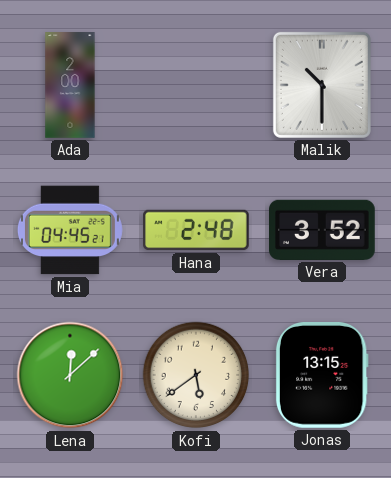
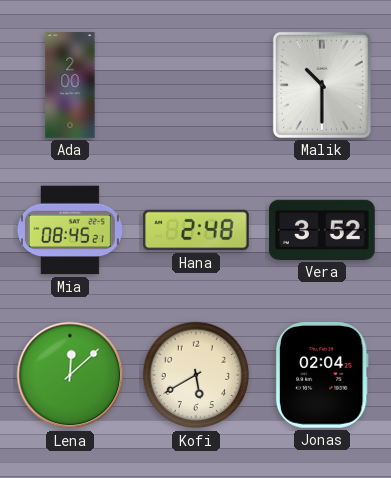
Mia: 04:45 -> 08:45
Kofi: 5:39 -> 5:40
Jonas: 13:15 -> 02:04
